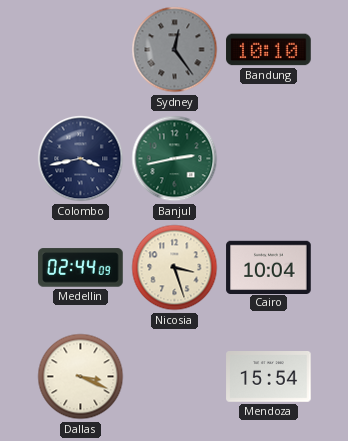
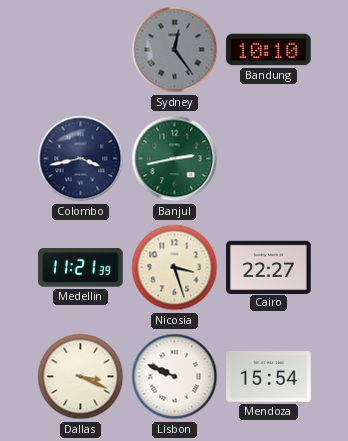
Medellin: 02:44 -> 11:21
Cairo: 10:04 -> 22:27
Lisbon: none -> 9:49
